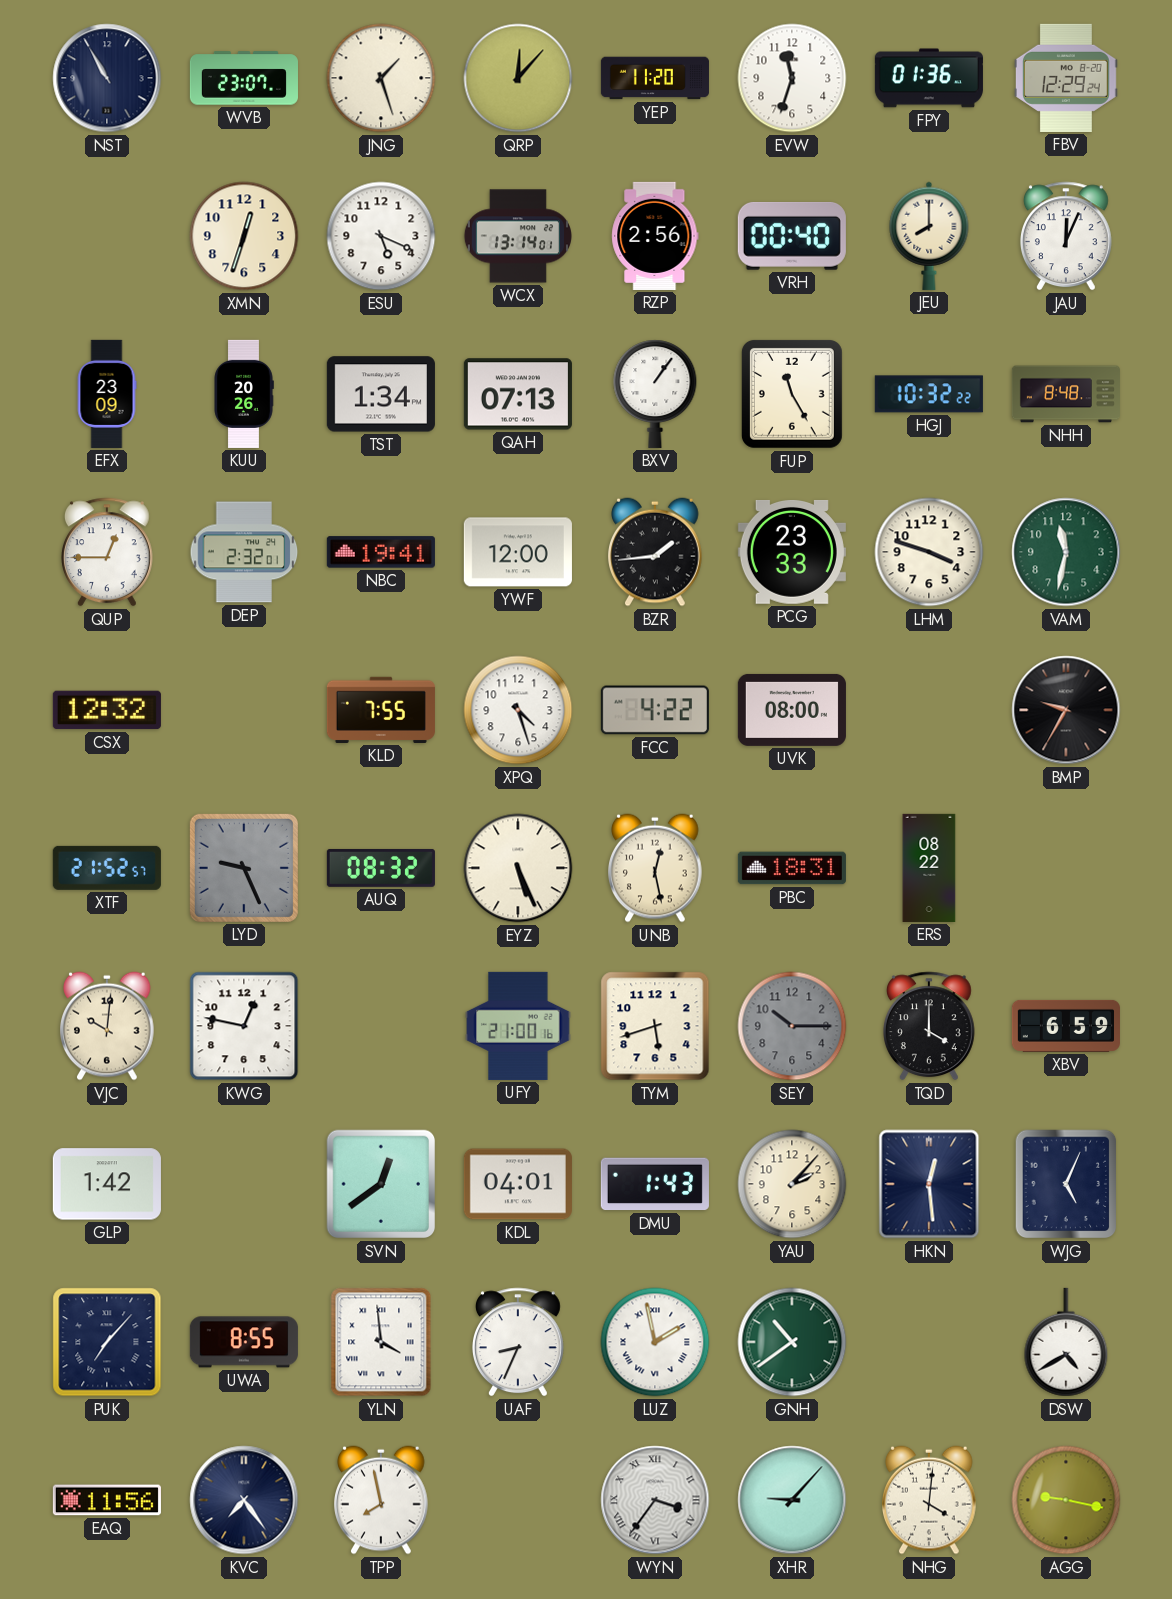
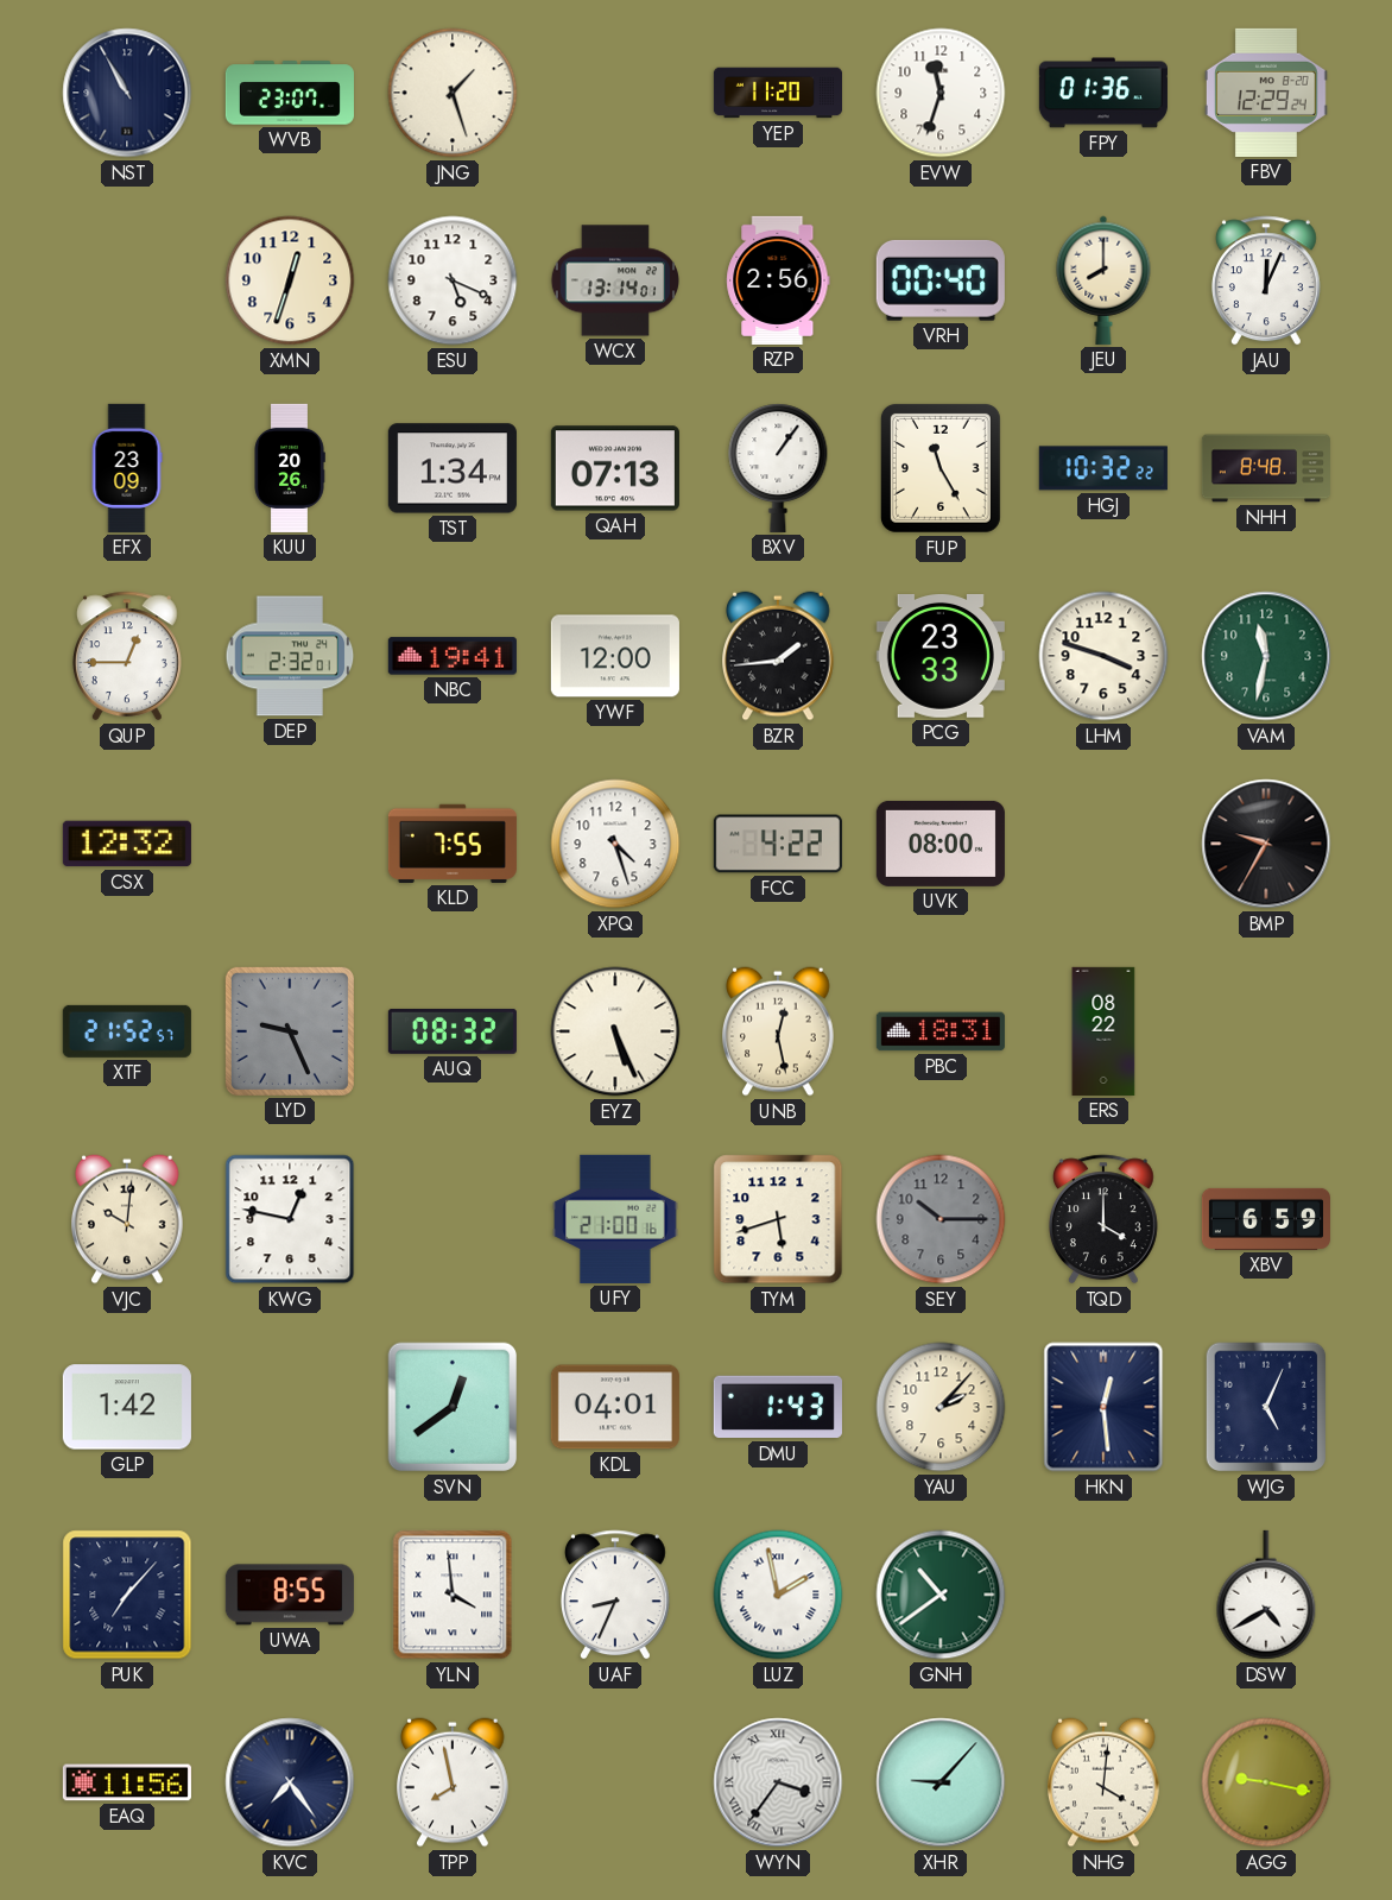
QRP: 12:07 -> none
